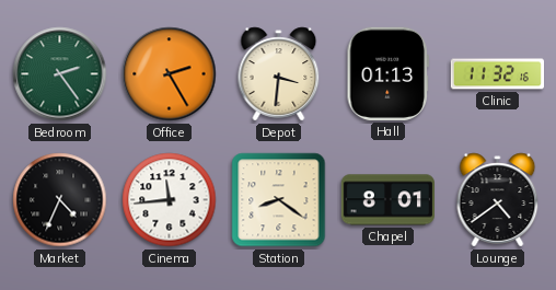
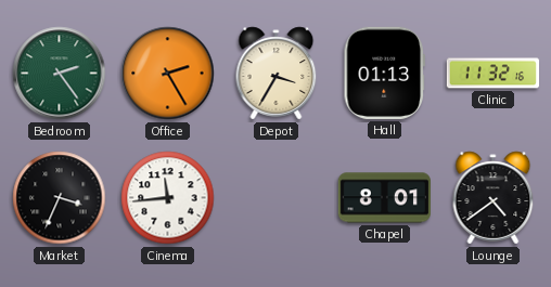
Depot: 3:31 -> 3:35
Market: 4:34 -> 3:34
Station: 8:21 -> none
